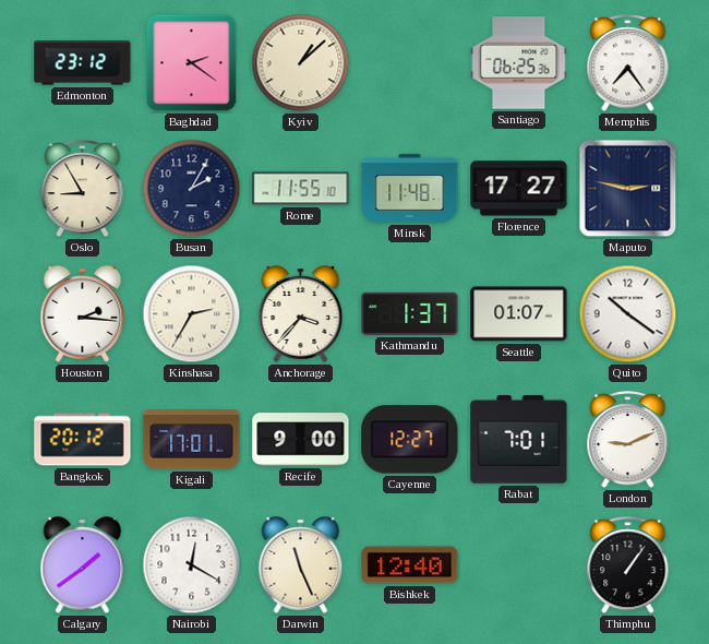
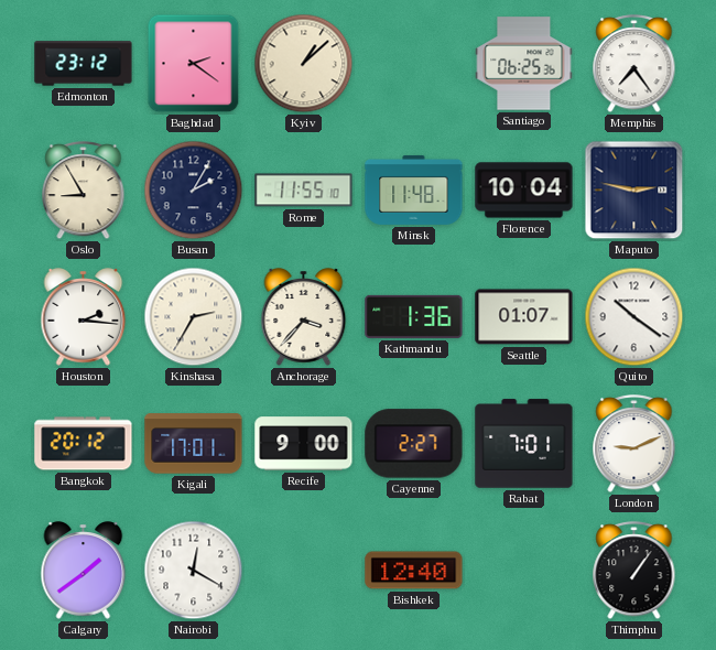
Florence: 17:27 -> 10:04
Kathmandu: 1:37 -> 1:36
Cayenne: 12:27 -> 2:27
Darwin: 11:26 -> none
